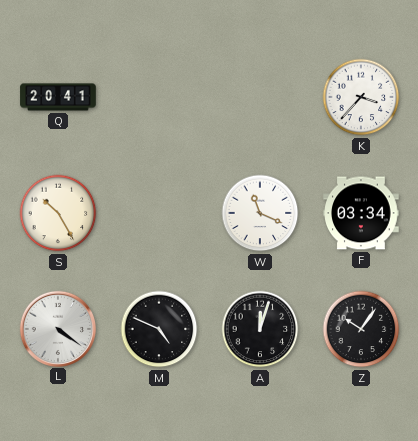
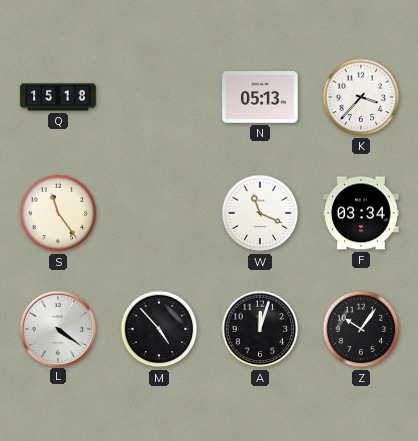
Q: 20:41 -> 15:18
N: none -> 05:13
S: 10:25 -> 11:24
M: 4:49 -> 4:53
